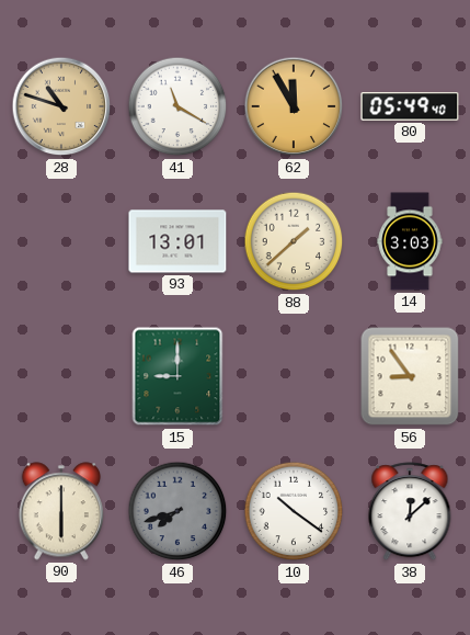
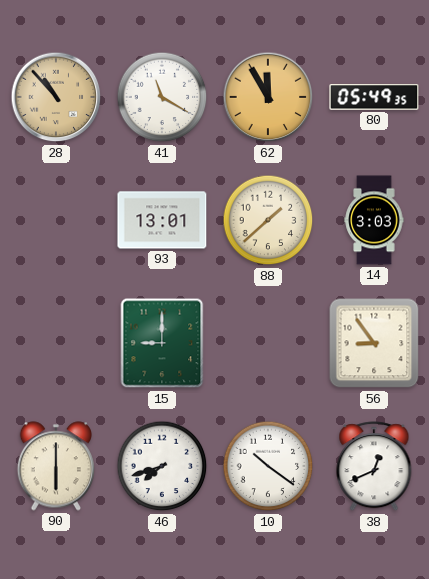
28: 10:48 -> 10:53
80: 05:49:40 -> 05:49:35
46 dial: grey -> white
38: 12:08 -> 12:41
